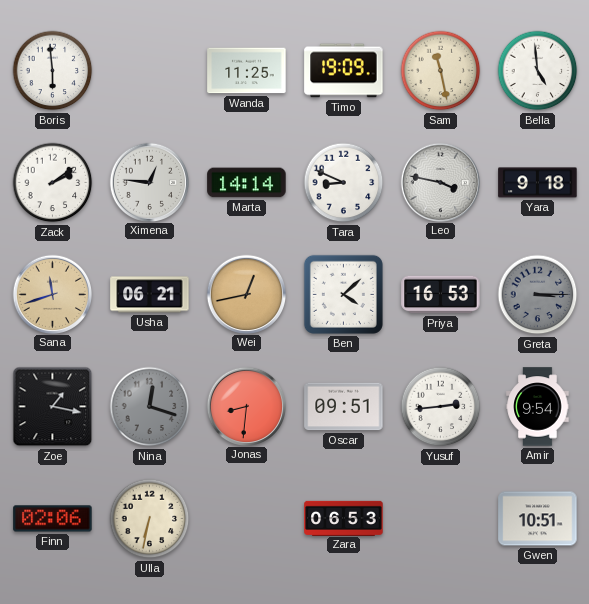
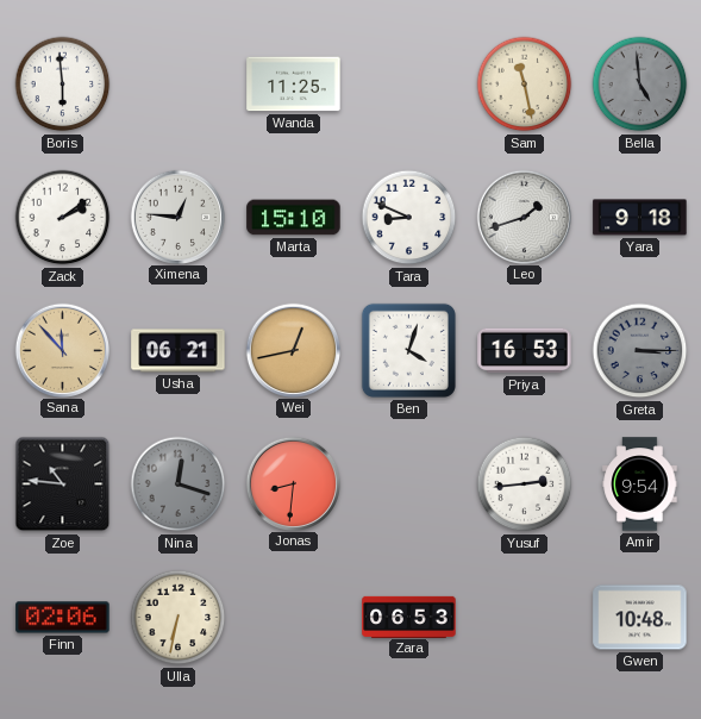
Timo: 19:09 -> none
Bella dial: white -> grey
Marta: 14:14 -> 15:10
Leo: 3:47 -> 1:42
Sana: 11:42 -> 11:53
Ben: 4:08 -> 4:03
Zoe: 1:17 -> 10:46
Oscar: 09:51 -> none
Gwen: 10:51 -> 10:48
